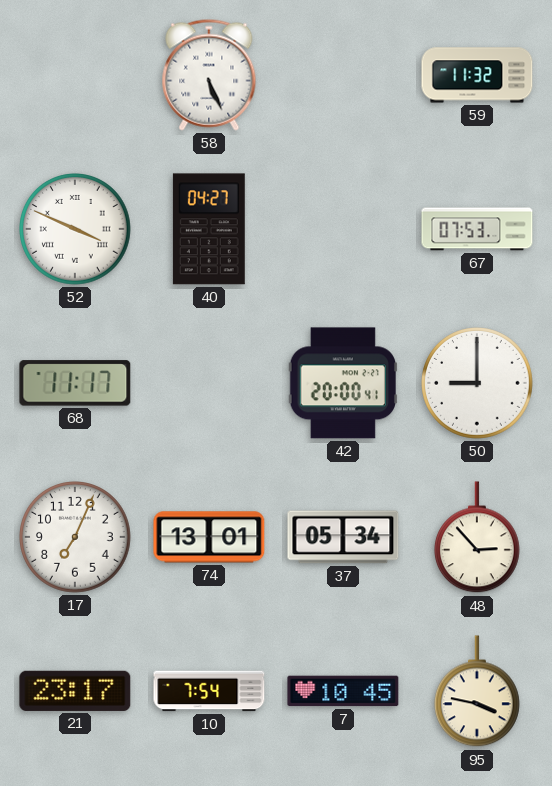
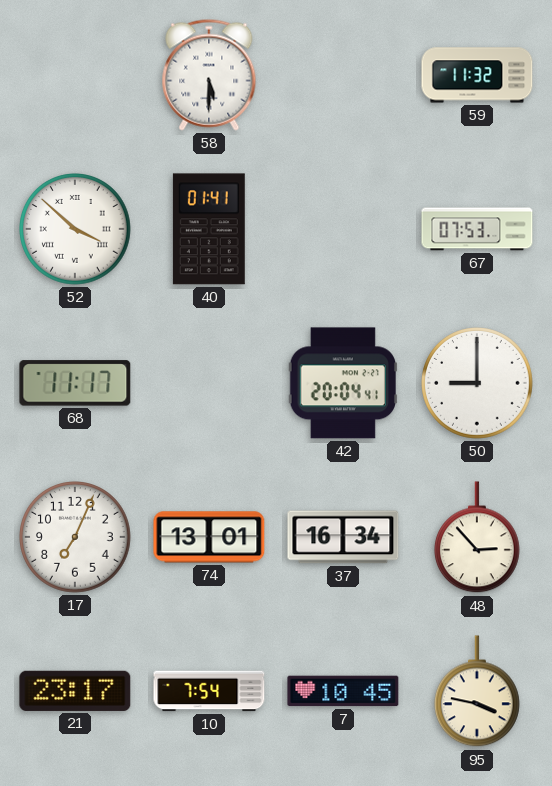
58: 5:26 -> 5:30
52: 3:49 -> 3:52
40: 04:27 -> 01:41
42: 20:00 -> 20:04
37: 05:34 -> 16:34
